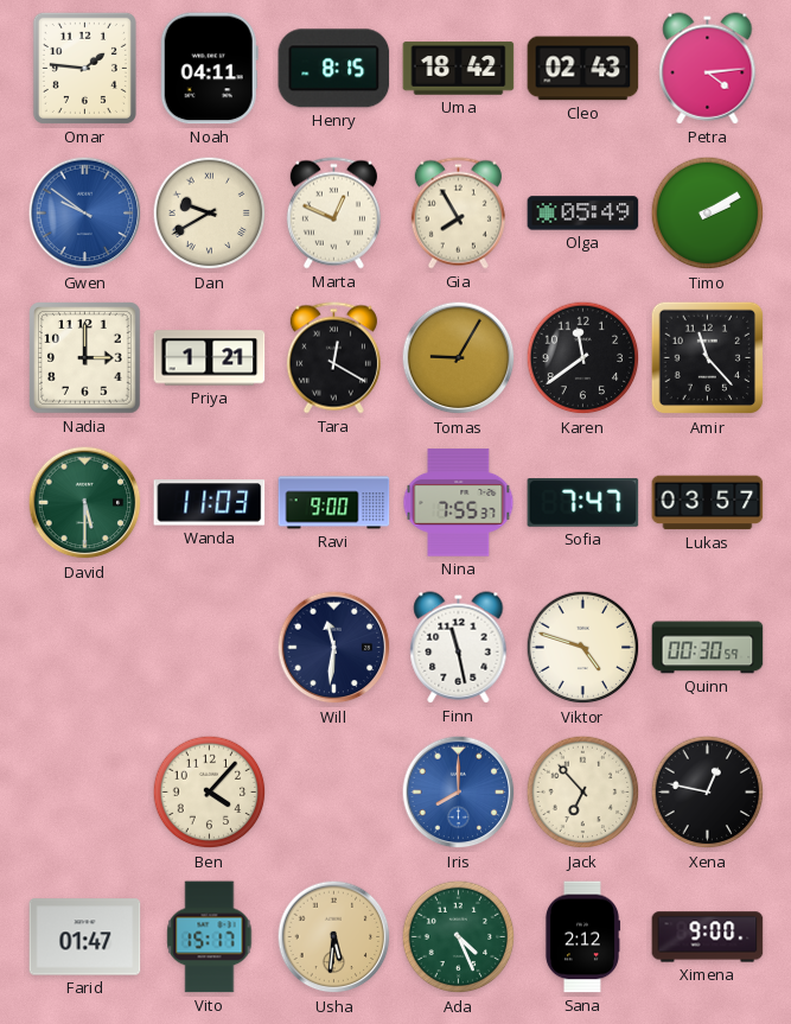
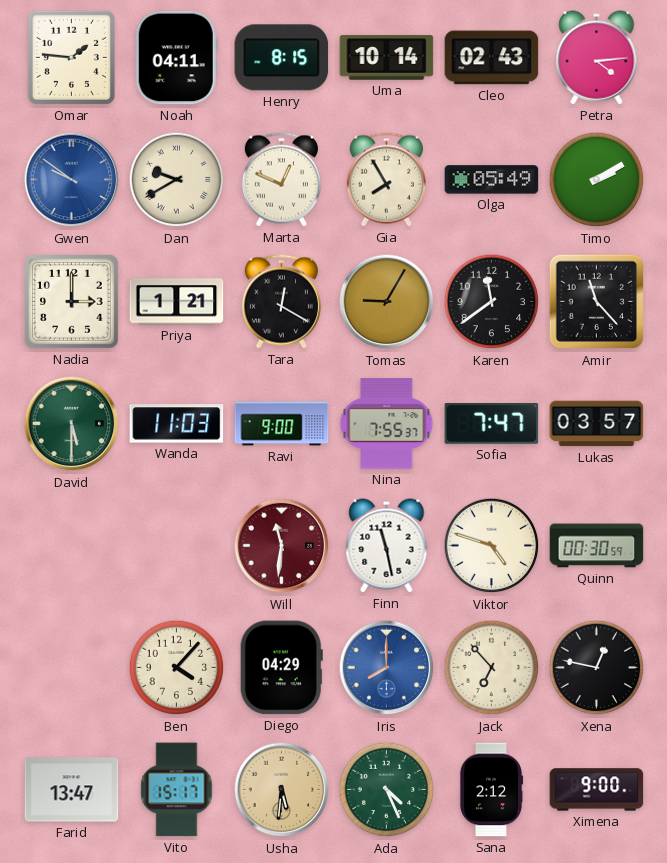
Uma: 18:42 -> 10:14
Will dial: navy -> burgundy
Diego: none -> 04:29
Farid: 01:47 -> 13:47
